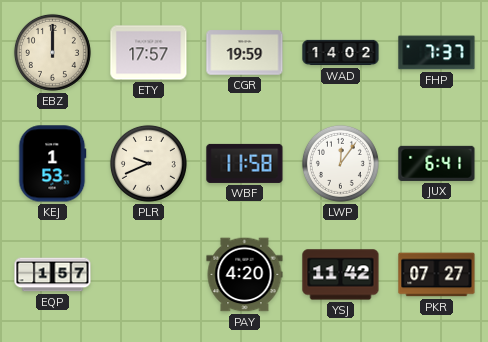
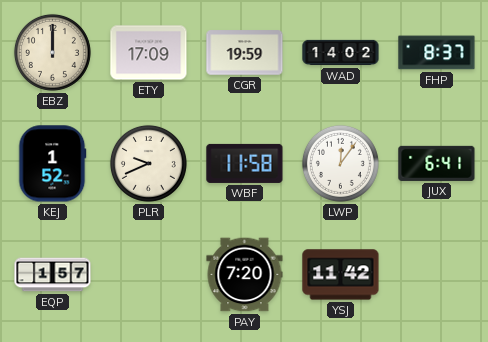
ETY: 17:57 -> 17:09
FHP: 7:37 -> 8:37
KEJ: 1:53 -> 1:52
PAY: 4:20 -> 7:20
PKR: 07:27 -> none
